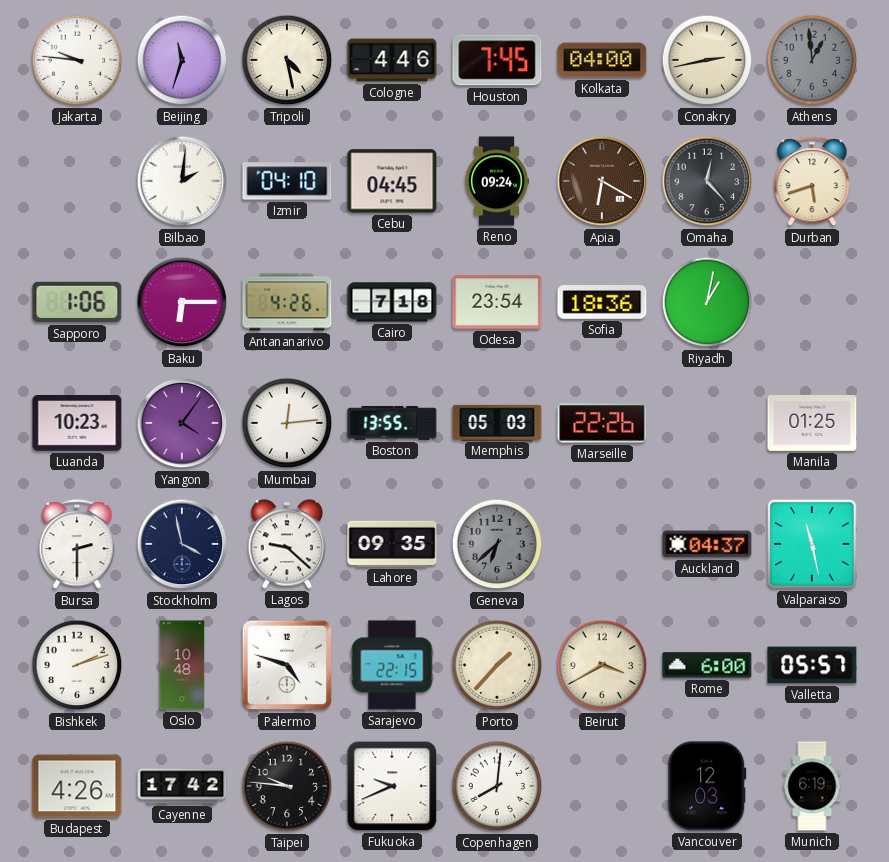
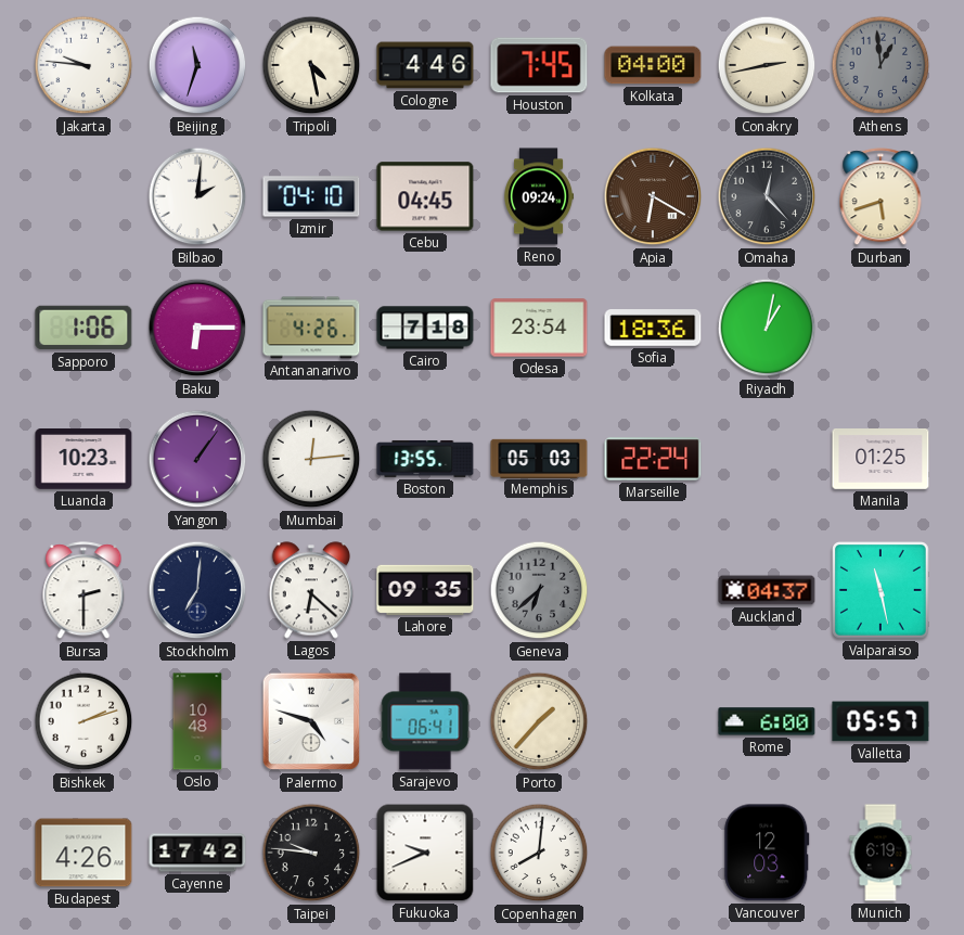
Yangon: 4:06 -> 1:06
Marseille: 22:26 -> 22:24
Stockholm: 3:58 -> 7:01
Lagos: 9:22 -> 6:22
Sarajevo: 22:15 -> 06:41
Beirut: 3:40 -> none
